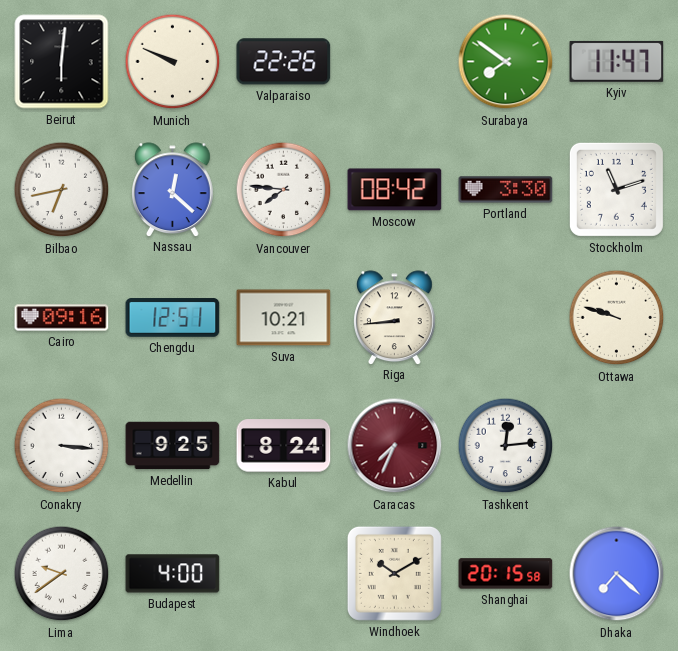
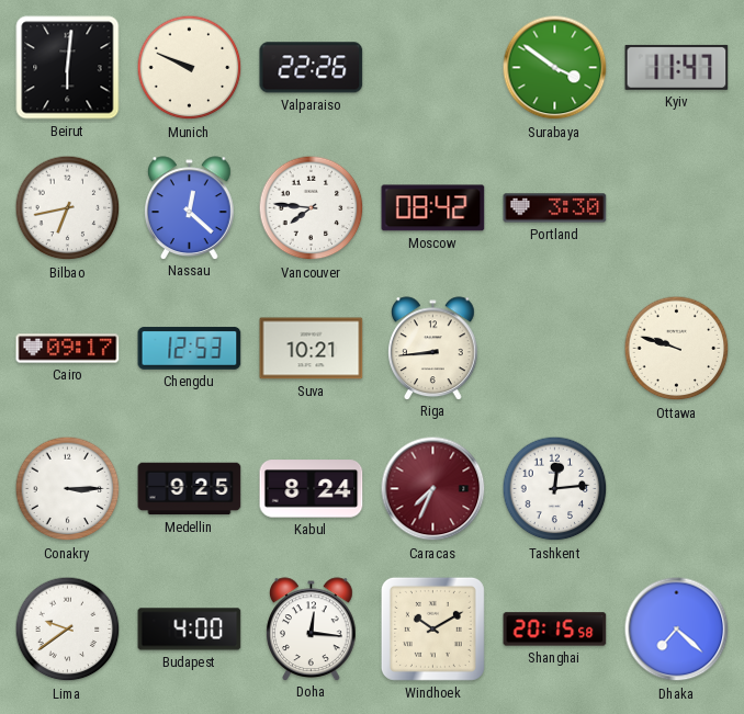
Surabaya: 7:51 -> 3:51
Stockholm: 11:12 -> none
Cairo: 09:16 -> 09:17
Chengdu: 12:51 -> 12:53
Conakry: 3:16 -> 3:15
Doha: none -> 12:16
